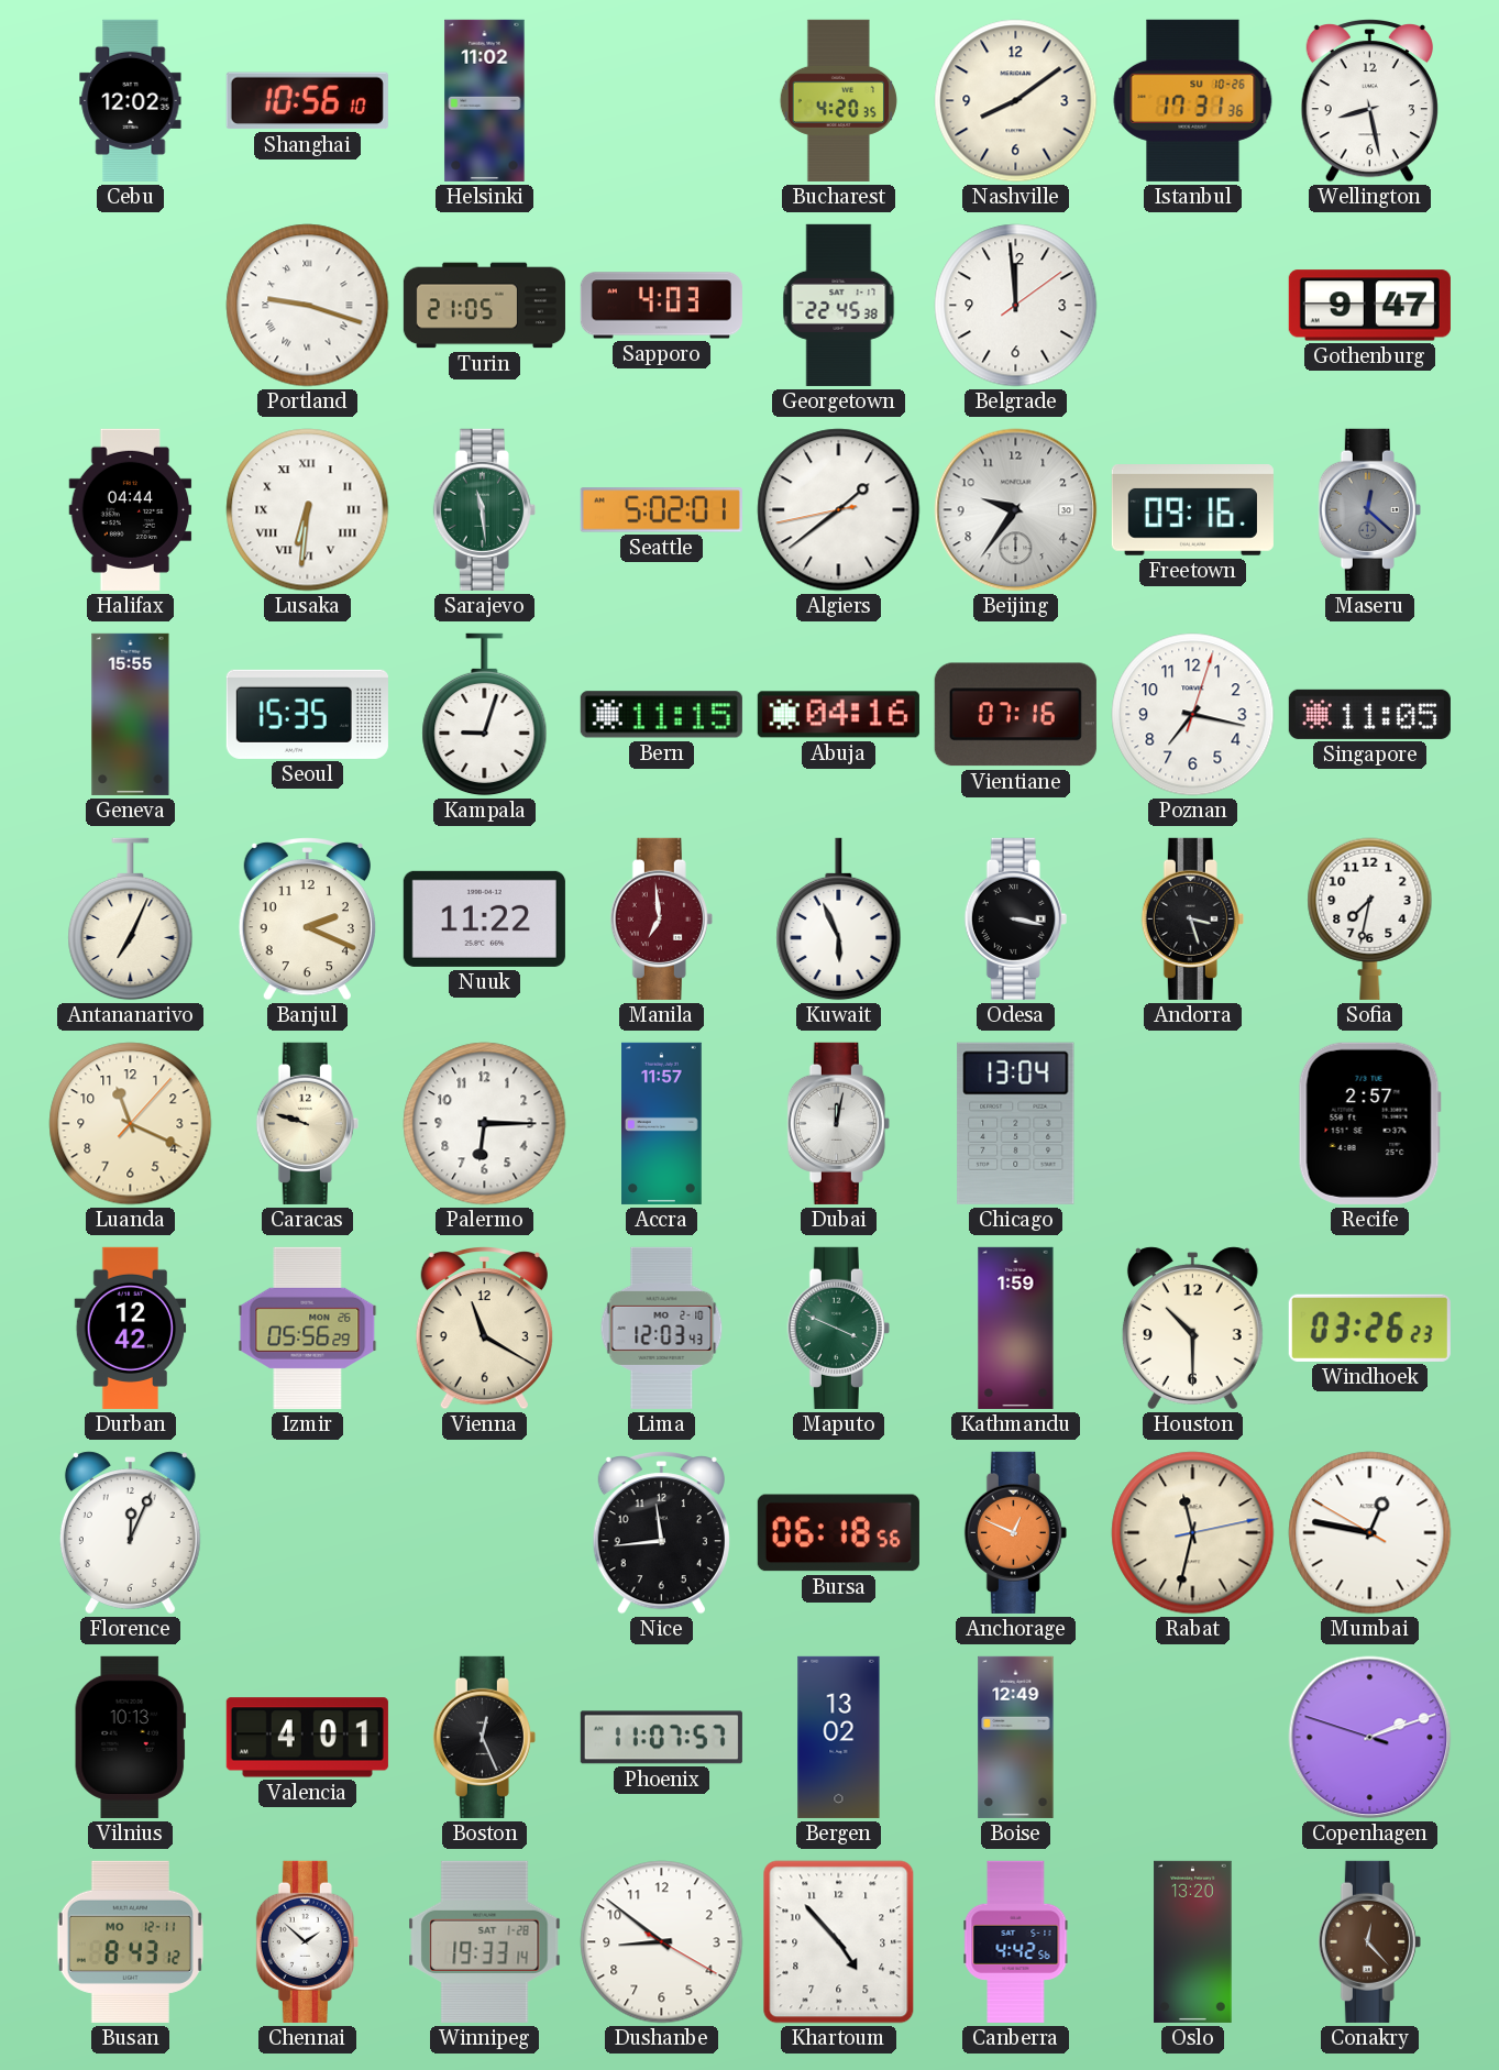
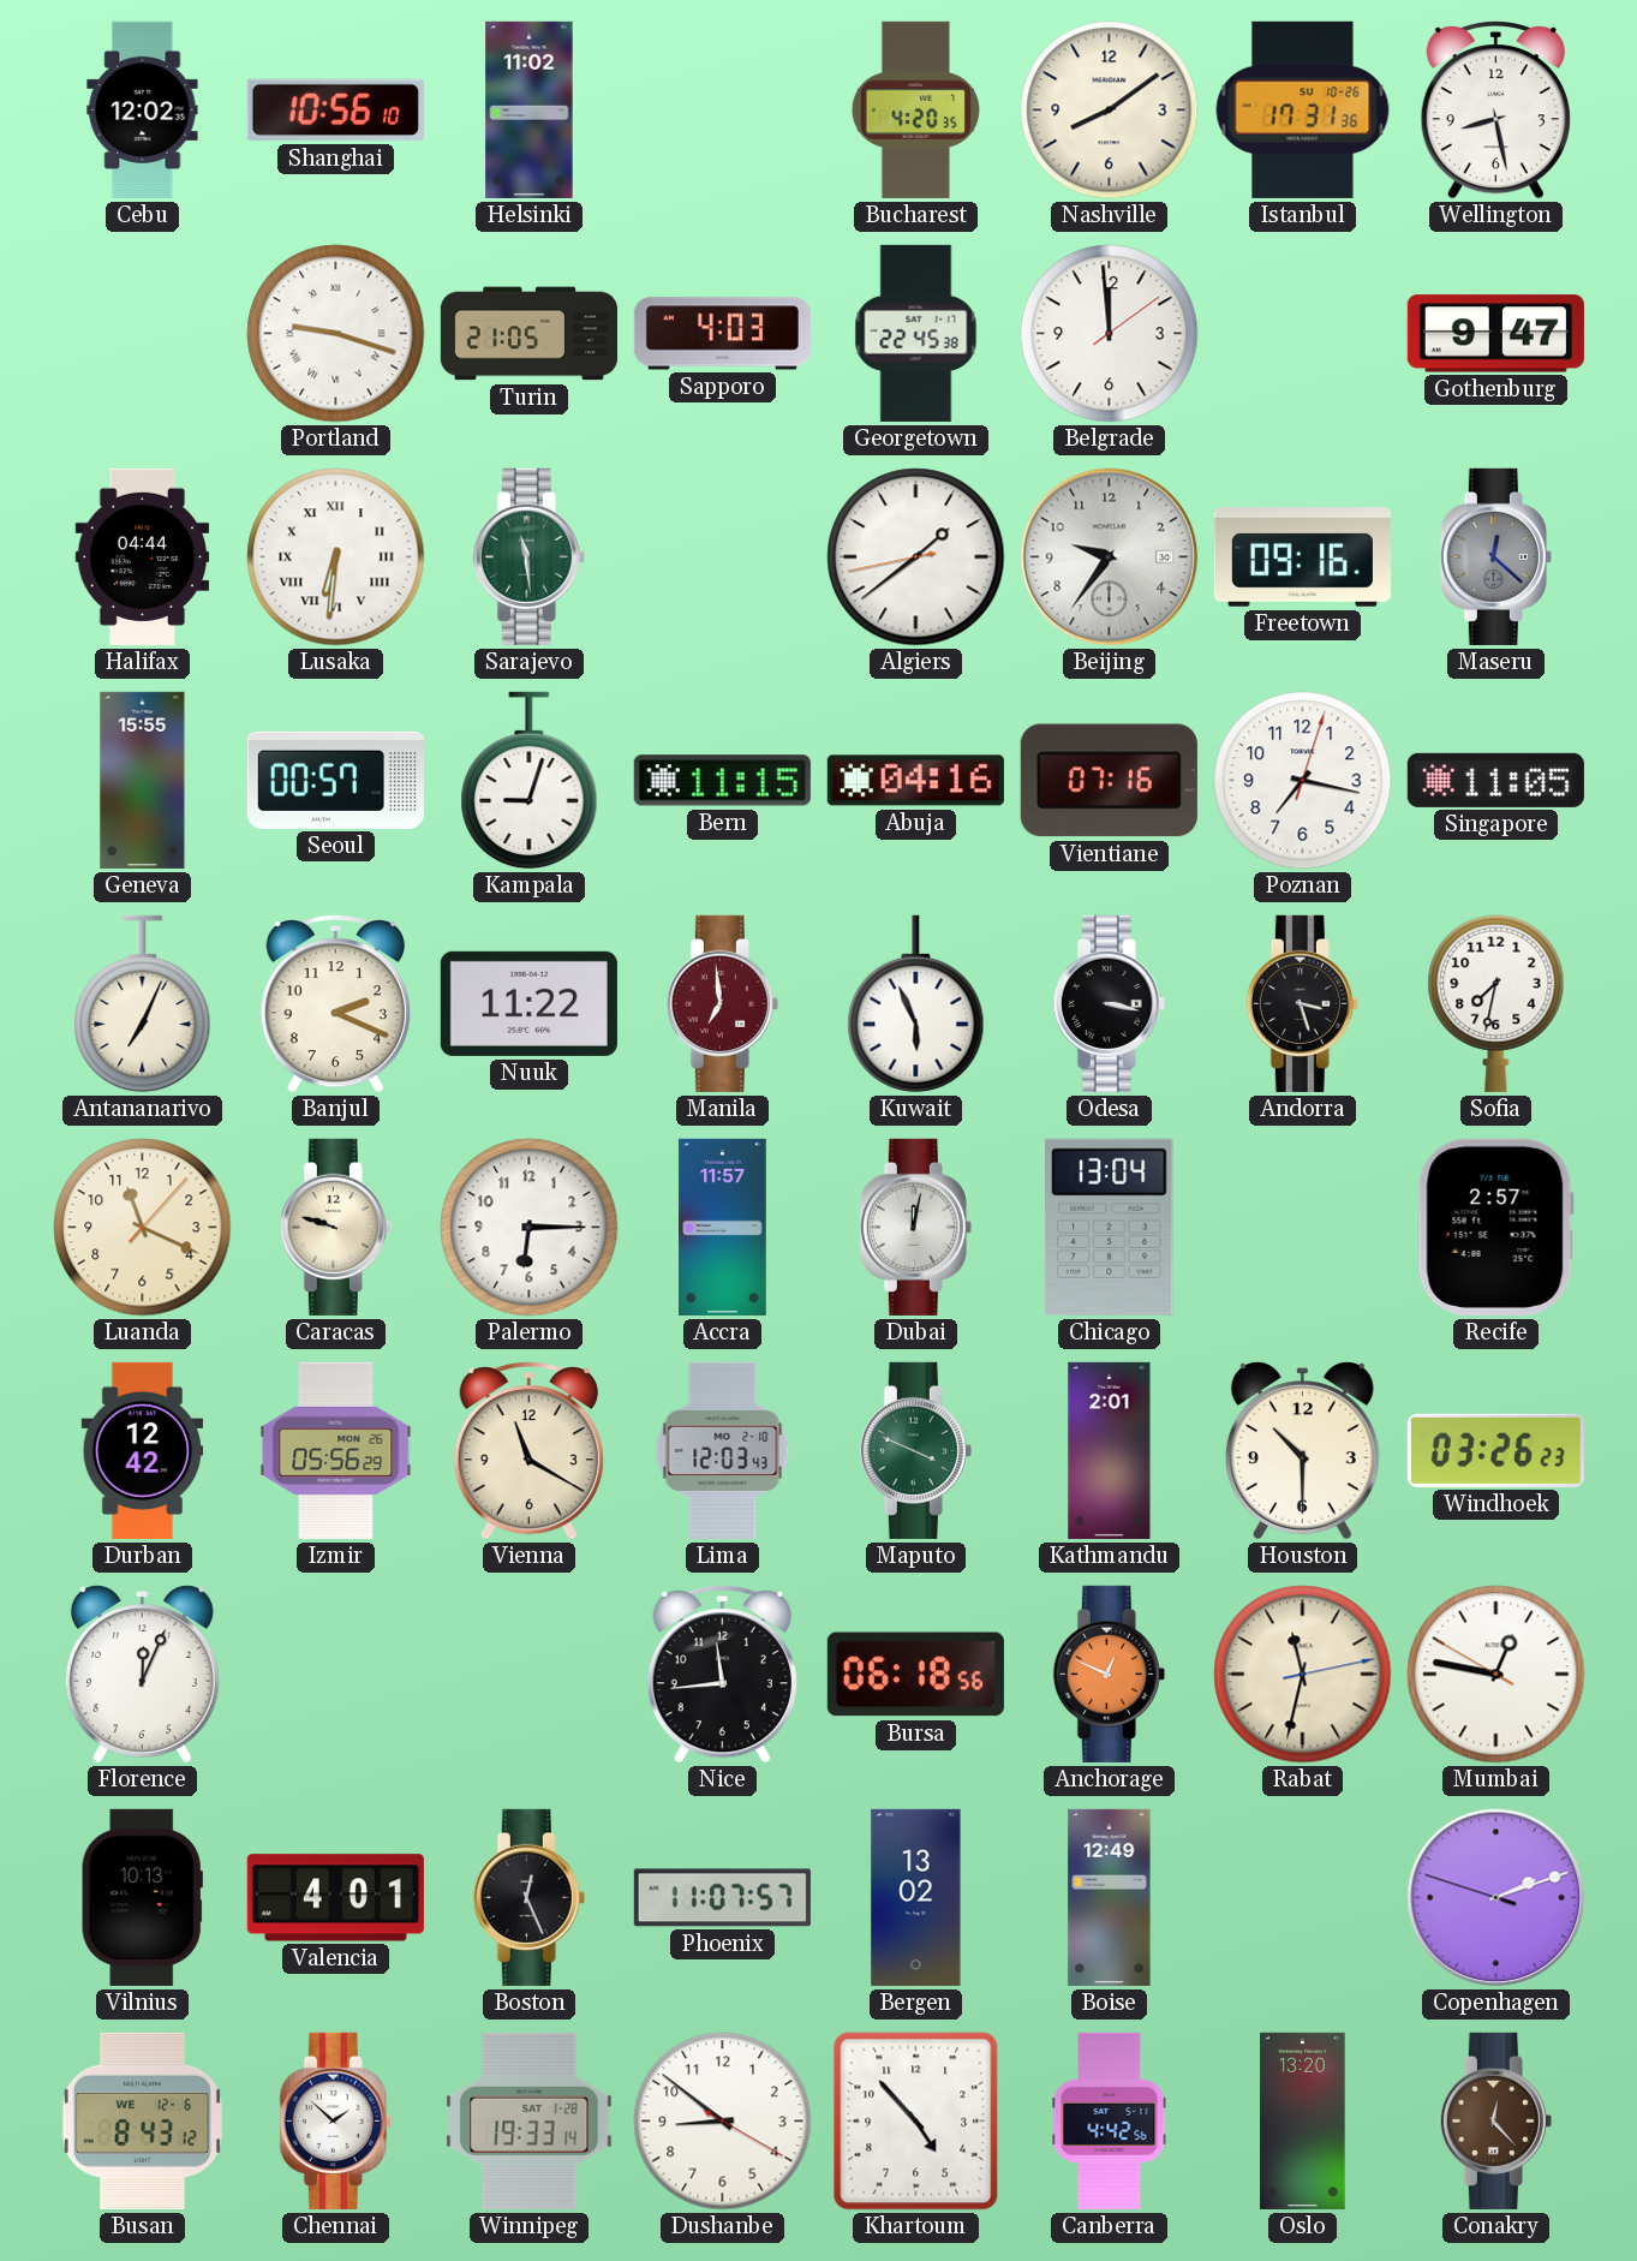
Seattle: 5:02 -> none
Seoul: 15:35 -> 00:57
Kathmandu: 1:59 -> 2:01
Busan date: MO 12-11 -> WE 12-6
